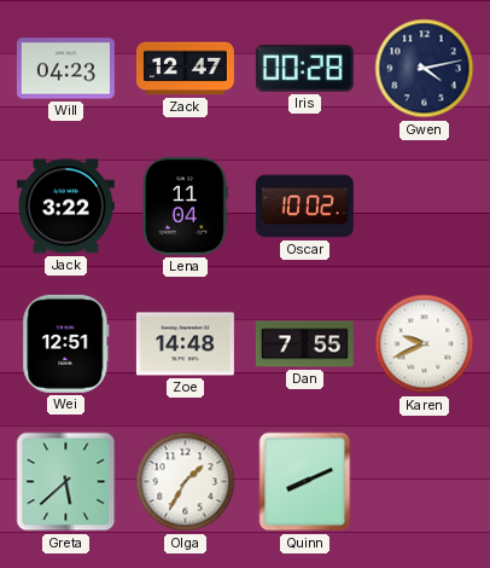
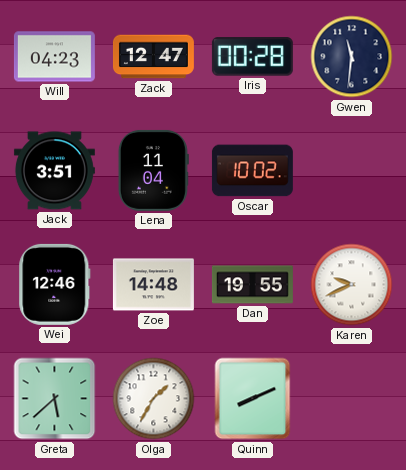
Gwen: 4:13 -> 11:31
Jack: 3:22 -> 3:51
Wei: 12:51 -> 12:46
Dan: 7:55 -> 19:55
